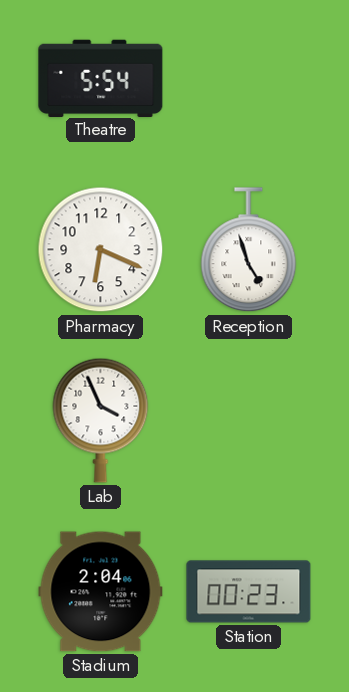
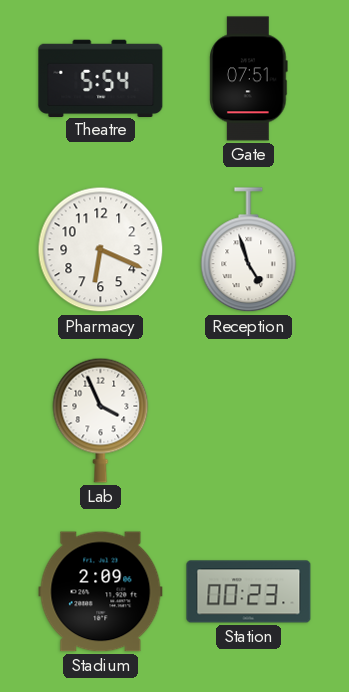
Gate: none -> 07:51
Stadium: 2:04 -> 2:09
